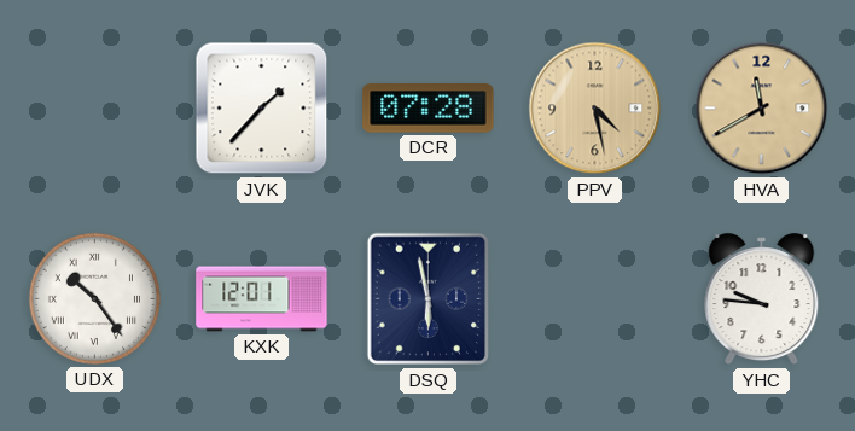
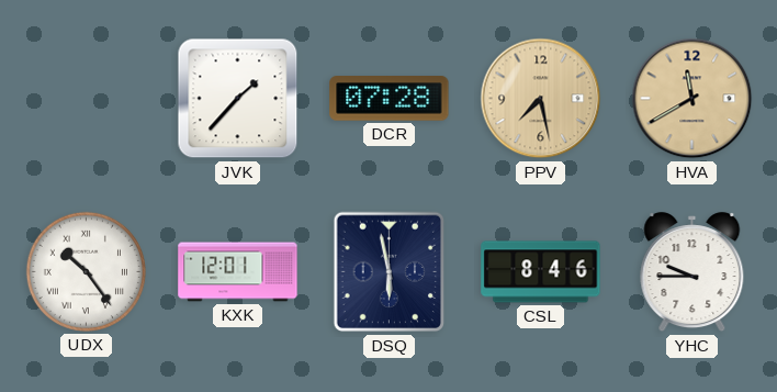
PPV: 4:28 -> 7:28
CSL: none -> 8:46
YHC: 9:46 -> 9:45
